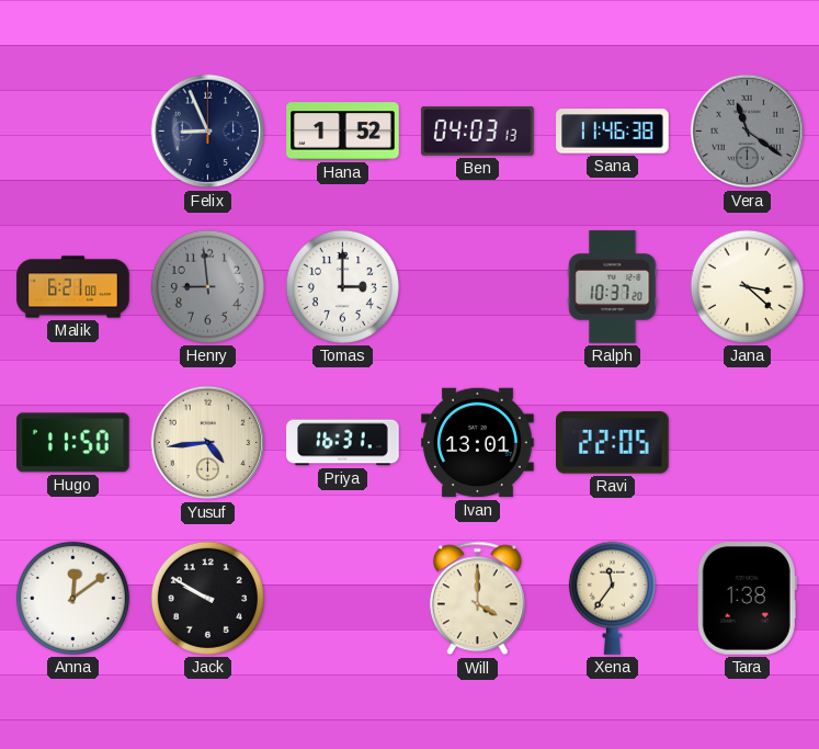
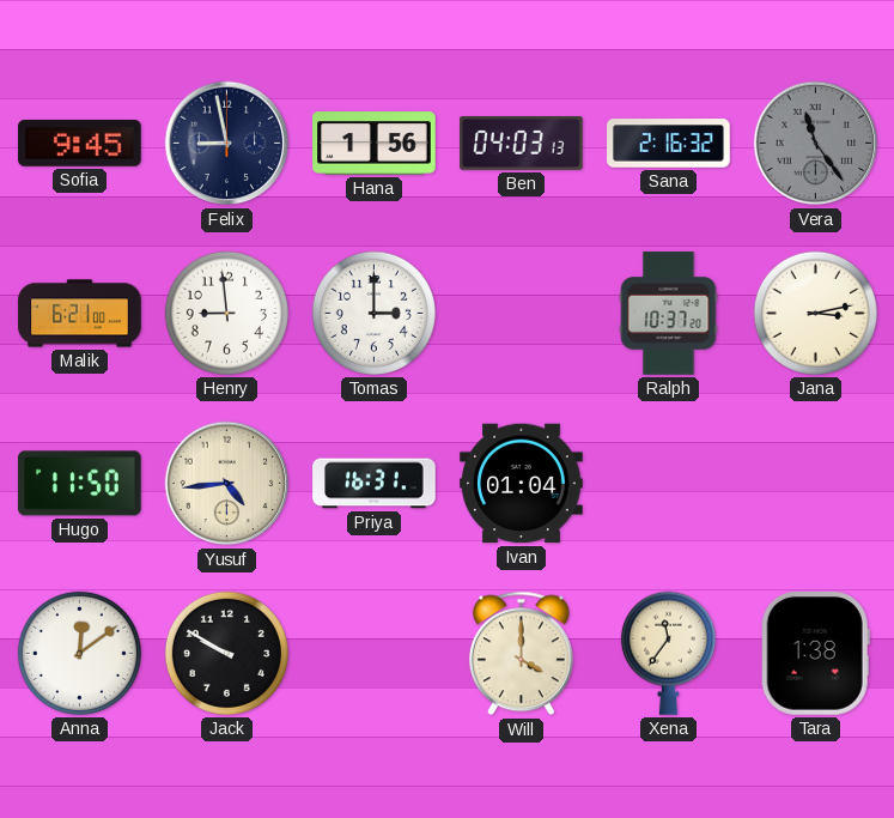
Sofia: none -> 9:45
Felix: 8:56 -> 8:58
Hana: 1:52 -> 1:56
Sana: 11:46 -> 2:16
Vera: 11:21 -> 11:24
Henry dial: grey -> white
Jana: 3:22 -> 3:13
Ivan: 13:01 -> 01:04
Ravi: 22:05 -> none
